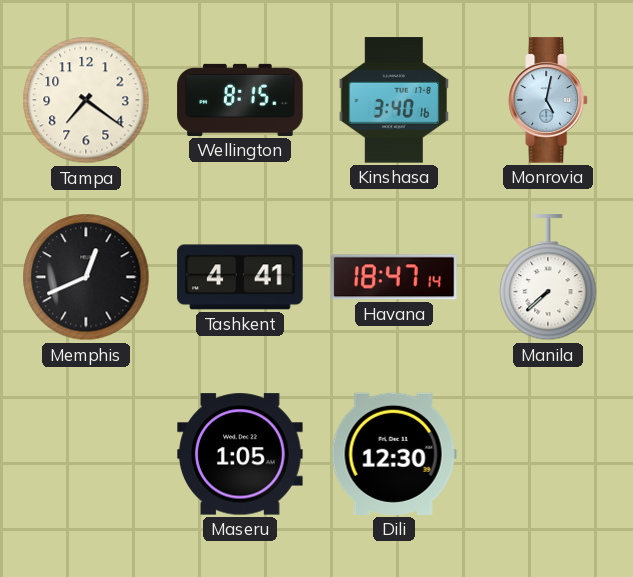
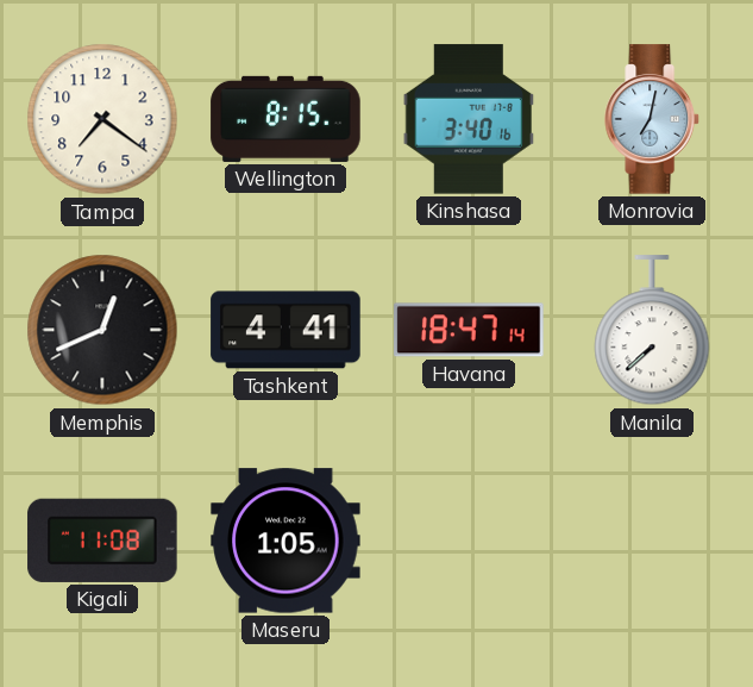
Monrovia: 5:02 -> 7:02
Kigali: none -> 11:08
Dili: 12:30 -> none
